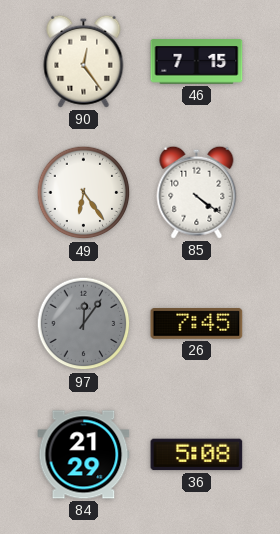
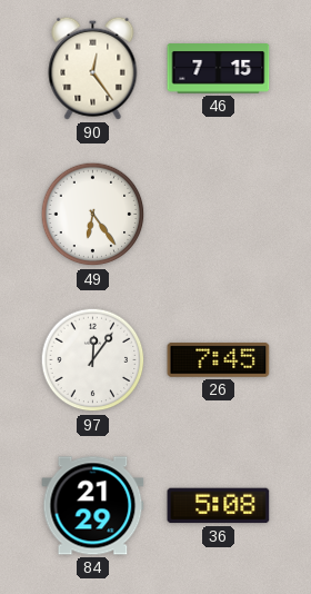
85: 4:21 -> none
97 dial: grey -> white
